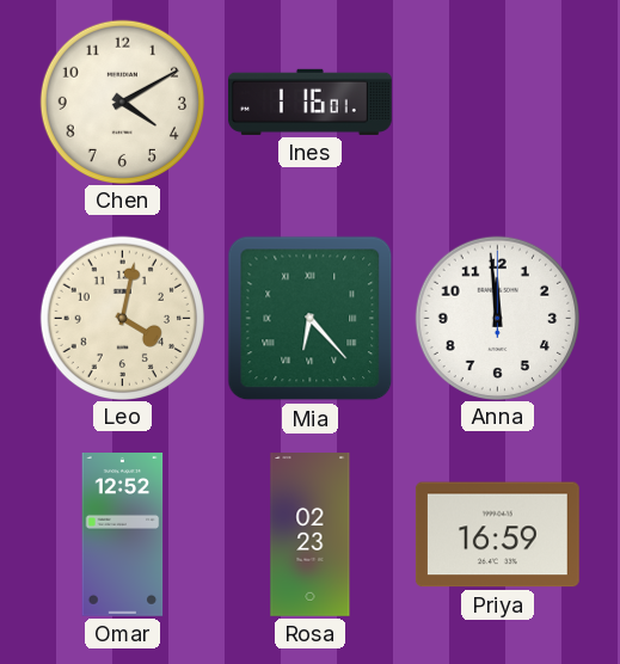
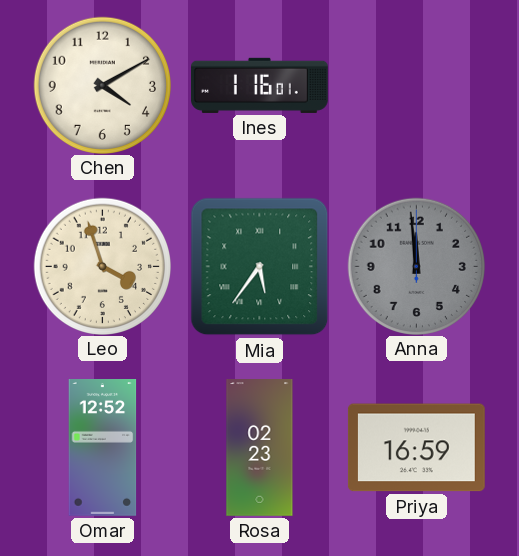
Leo: 4:02 -> 3:57
Mia: 6:23 -> 5:36
Anna dial: white -> grey
